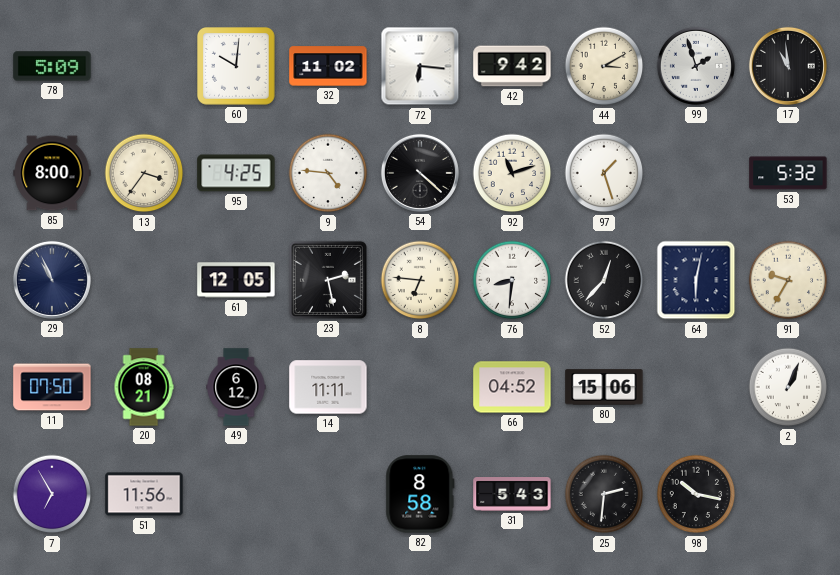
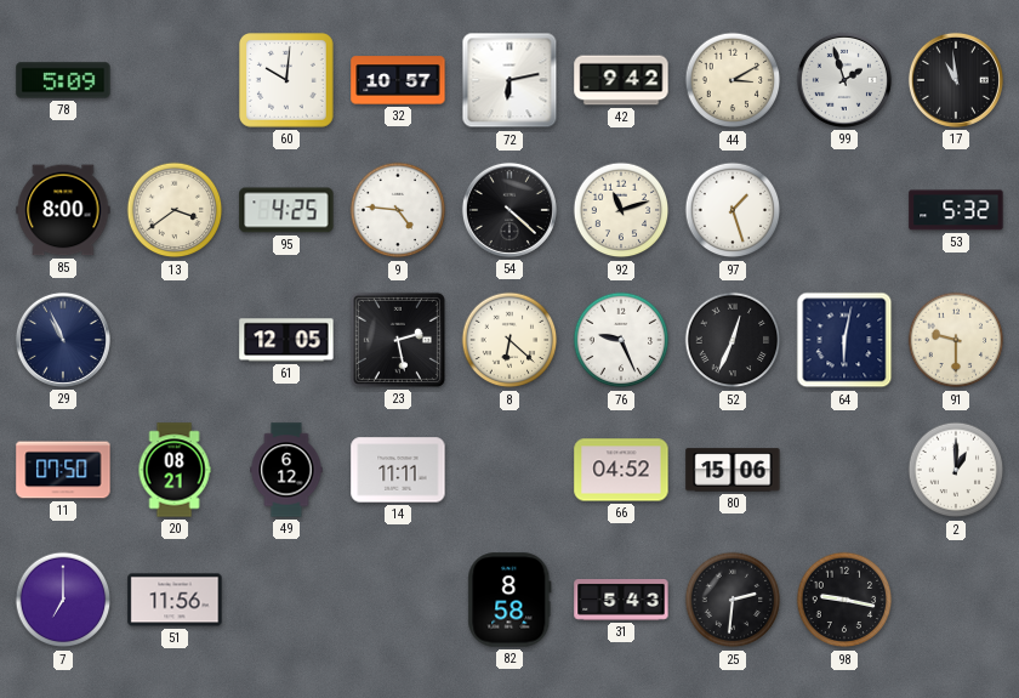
32: 11:02 -> 10:57
72: 6:16 -> 6:13
13: 3:36 -> 3:39
8: 6:46 -> 6:22
76: 8:31 -> 9:26
52: 12:37 -> 12:34
91: 9:35 -> 9:30
2: 1:04 -> 1:00
7: 6:55 -> 7:00
98: 10:17 -> 9:17
